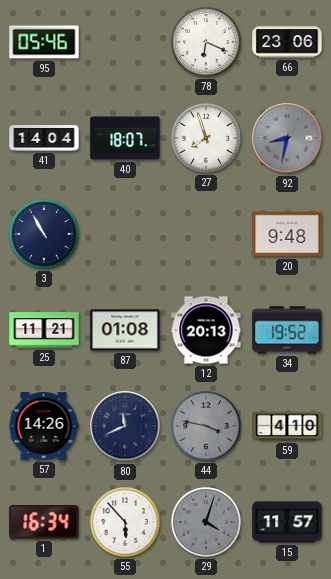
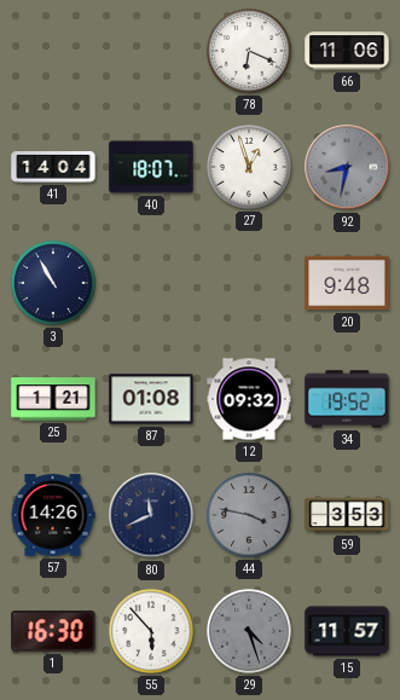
95: 05:46 -> none
66: 23:06 -> 11:06
27: 7:57 -> 12:57
25: 11:21 -> 1:21
12: 20:13 -> 09:32
59: 4:10 -> 3:53
1: 16:34 -> 16:30
29: 4:03 -> 4:27
